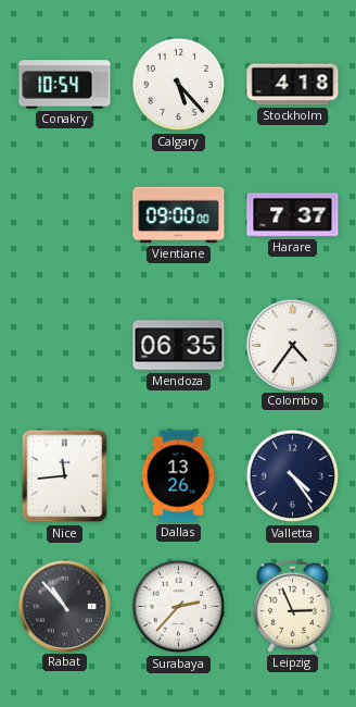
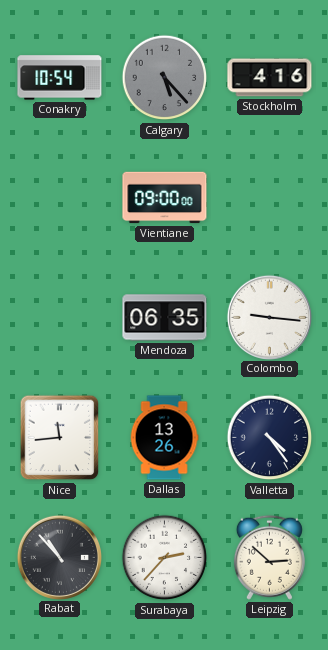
Calgary dial: white -> grey
Stockholm: 4:18 -> 4:16
Harare: 7:37 -> none
Colombo: 4:36 -> 9:16
Leipzig: 2:56 -> 2:52
